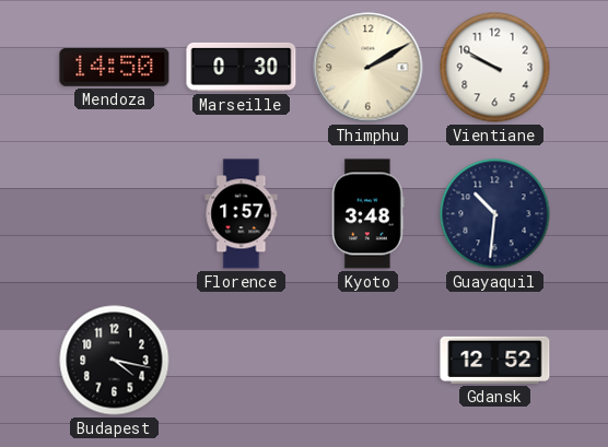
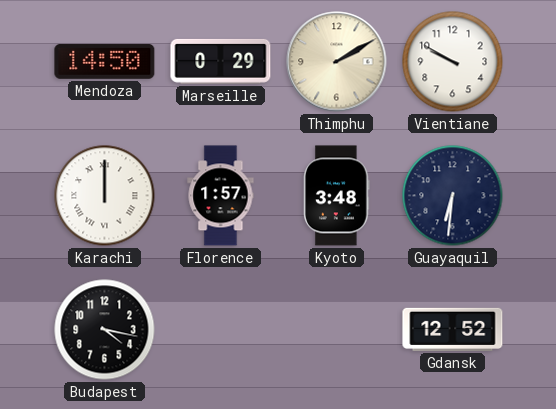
Marseille: 0:30 -> 0:29
Karachi: none -> 12:00
Guayaquil: 10:31 -> 6:31
